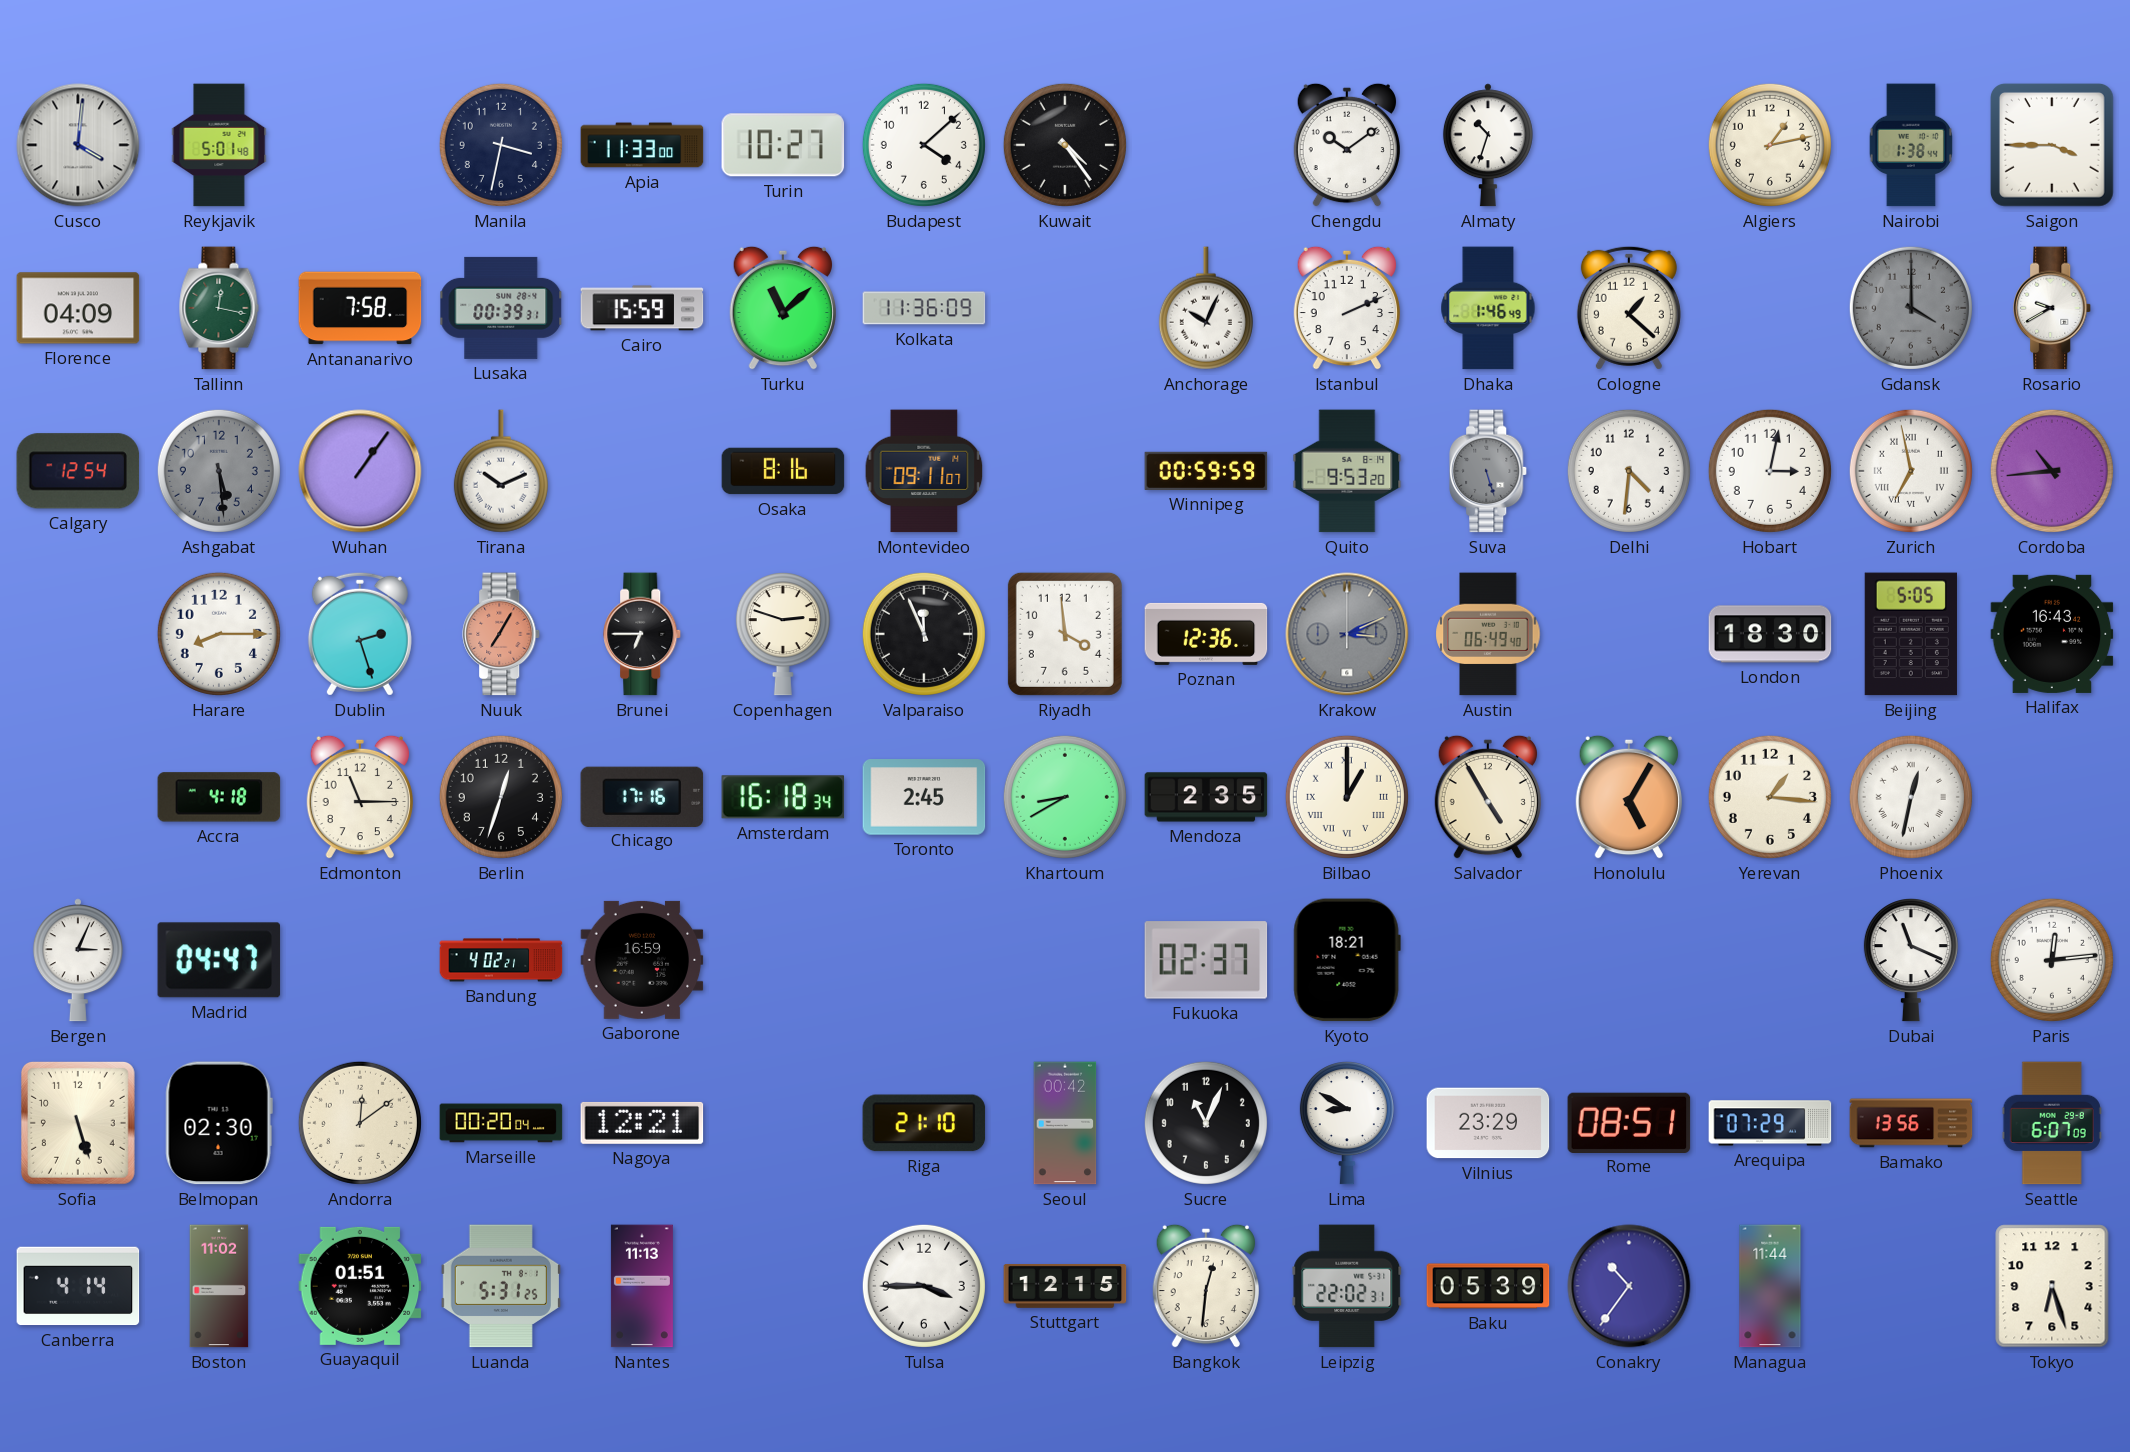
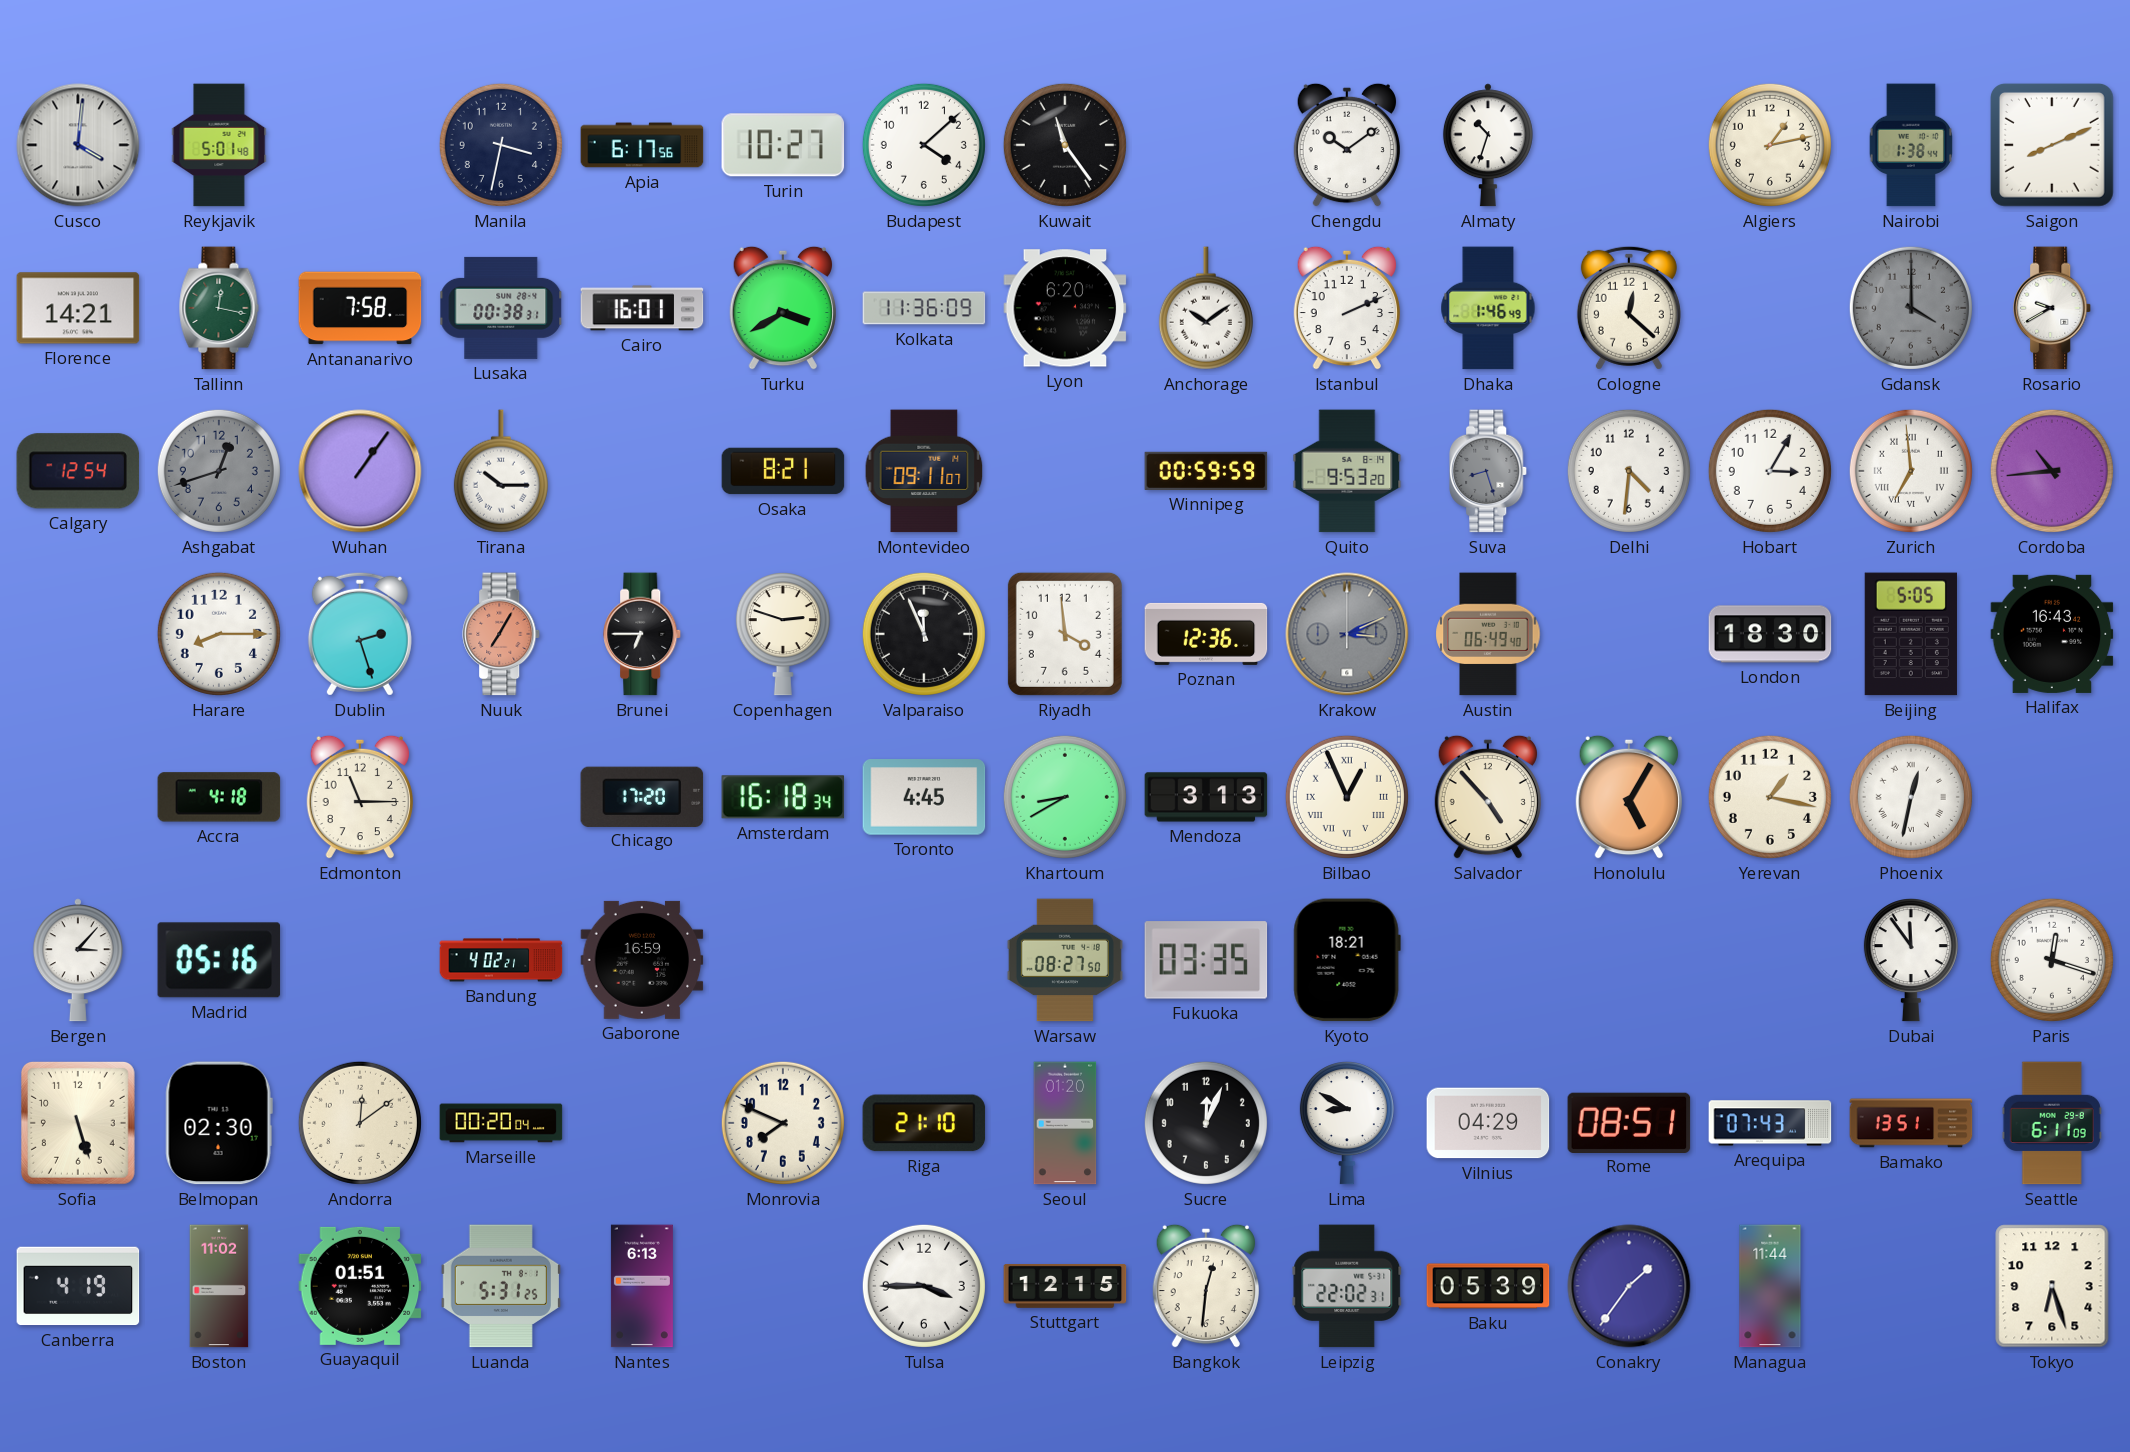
Apia: 11:33 -> 6:17
Kuwait: 4:24 -> 11:24
Saigon: 3:45 -> 8:11
Florence: 04:09 -> 14:21
Lusaka: 00:39 -> 00:38
Cairo: 15:59 -> 16:01
Turku: 11:08 -> 3:40
Lyon: none -> 6:20
Anchorage: 10:04 -> 10:09
Cologne: 1:22 -> 12:22
Ashgabat: 5:29 -> 12:42
Tirana: 10:11 -> 10:15
Osaka: 8:16 -> 8:21
Suva: 5:27 -> 8:27
Hobart: 3:02 -> 3:05
Zurich: 6:58 -> 6:59
Berlin: 12:33 -> none
Chicago: 17:16 -> 17:20
Toronto: 2:45 -> 4:45
Mendoza: 2:35 -> 3:13
Bilbao: 1:00 -> 12:56
Salvador: 4:55 -> 4:53
Yerevan: 1:16 -> 1:17
Bergen: 3:04 -> 3:07
Madrid: 04:47 -> 05:16
Warsaw: none -> 08:27
Fukuoka: 02:37 -> 03:35
Dubai: 11:19 -> 11:54
Paris: 12:14 -> 12:18
Nagoya: 12:21 -> none
Monrovia: none -> 7:49
Seoul: 00:42 -> 01:20
Sucre: 11:04 -> 12:04
Vilnius: 23:29 -> 04:29
Arequipa: 07:29 -> 07:43
Bamako: 13:56 -> 13:51
Seattle: 6:07 -> 6:11
Canberra: 4:14 -> 4:19
Nantes: 11:13 -> 6:13
Conakry: 10:36 -> 1:36
